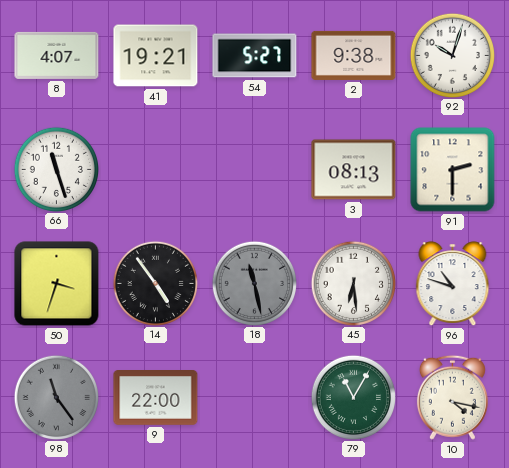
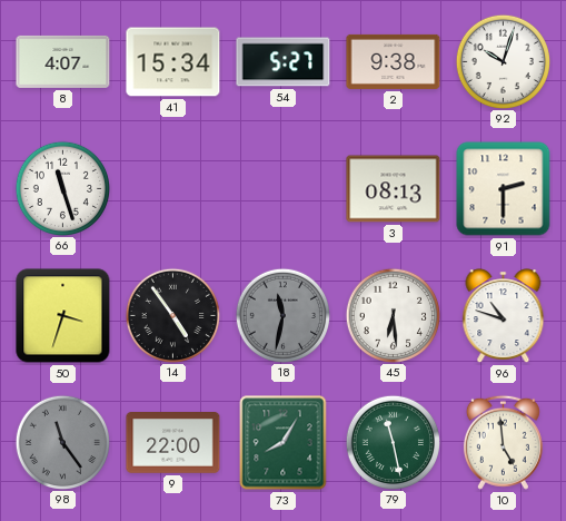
41: 19:21 -> 15:34
18: 11:28 -> 11:32
73: none -> 8:05
79: 11:05 -> 11:28
10: 4:17 -> 4:59
